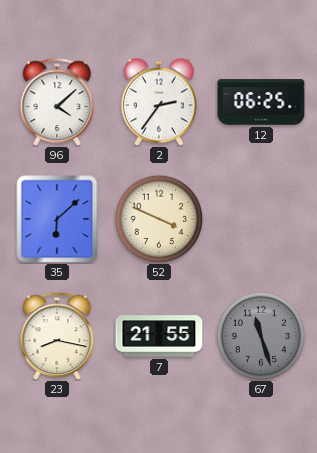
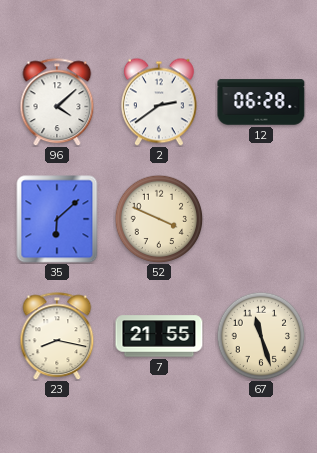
2: 2:36 -> 2:39
12: 06:25 -> 06:28
67 dial: grey -> cream
